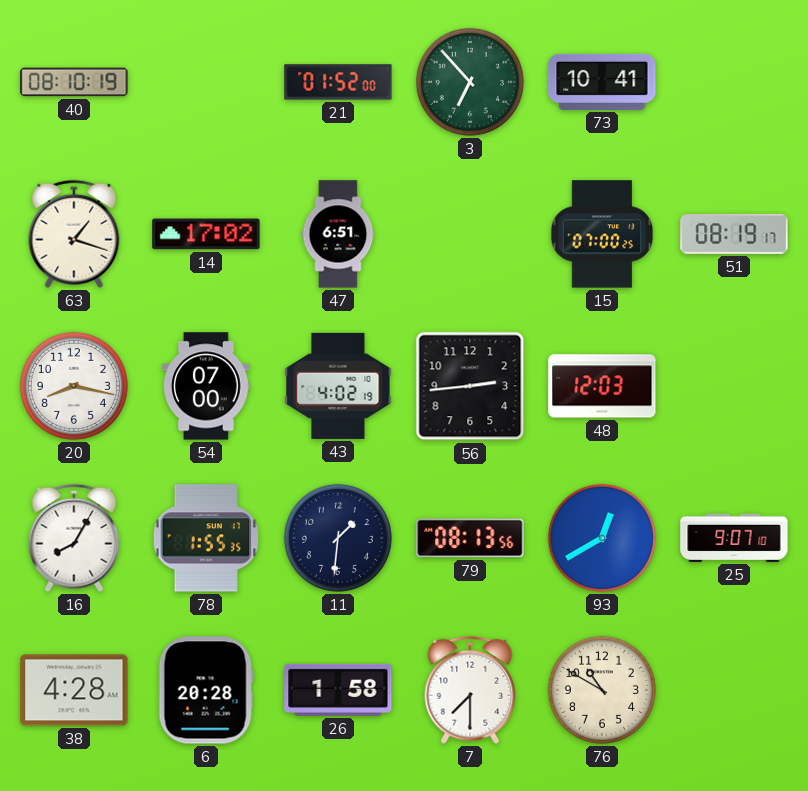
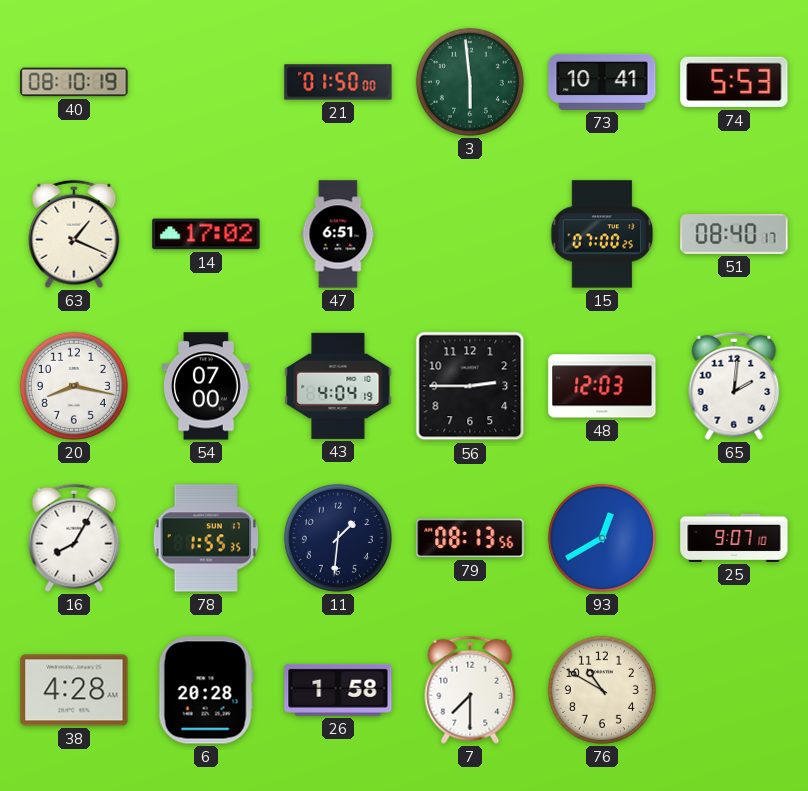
21: 01:52 -> 01:50
3: 6:53 -> 5:59
74: none -> 5:53
63: 1:18 -> 1:19
51: 08:19 -> 08:40
43: 4:02 -> 4:04
56: 2:44 -> 2:45
65: none -> 2:01
